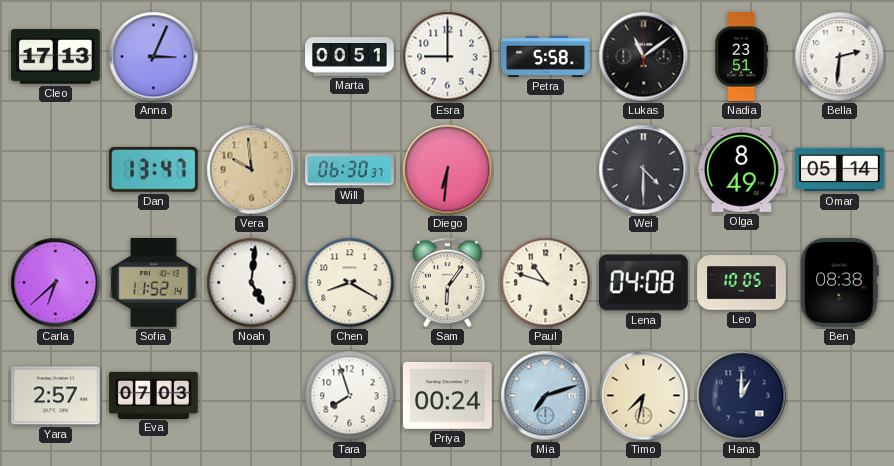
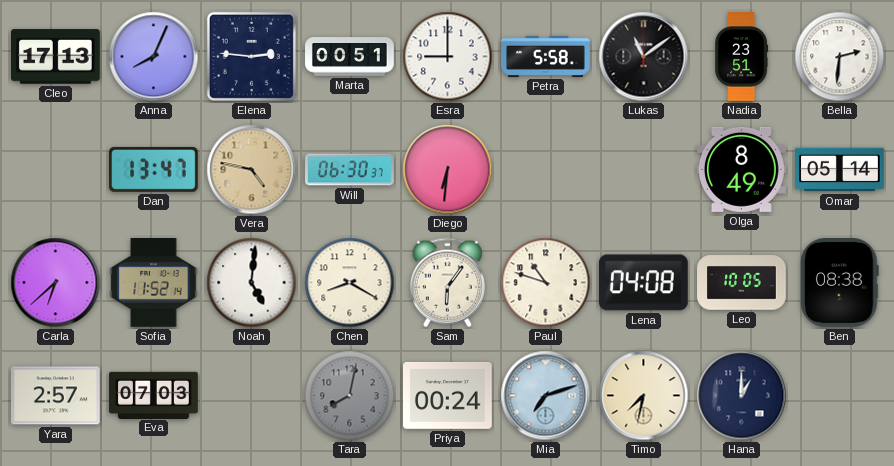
Anna: 3:04 -> 8:04
Elena: none -> 2:46
Vera: 9:59 -> 4:47
Wei: 4:30 -> none
Tara: 7:57 -> 8:02
Tara dial: white -> grey
